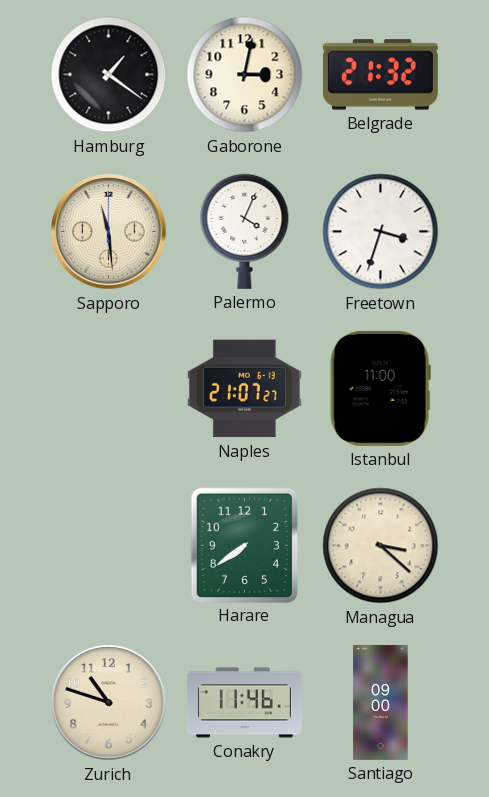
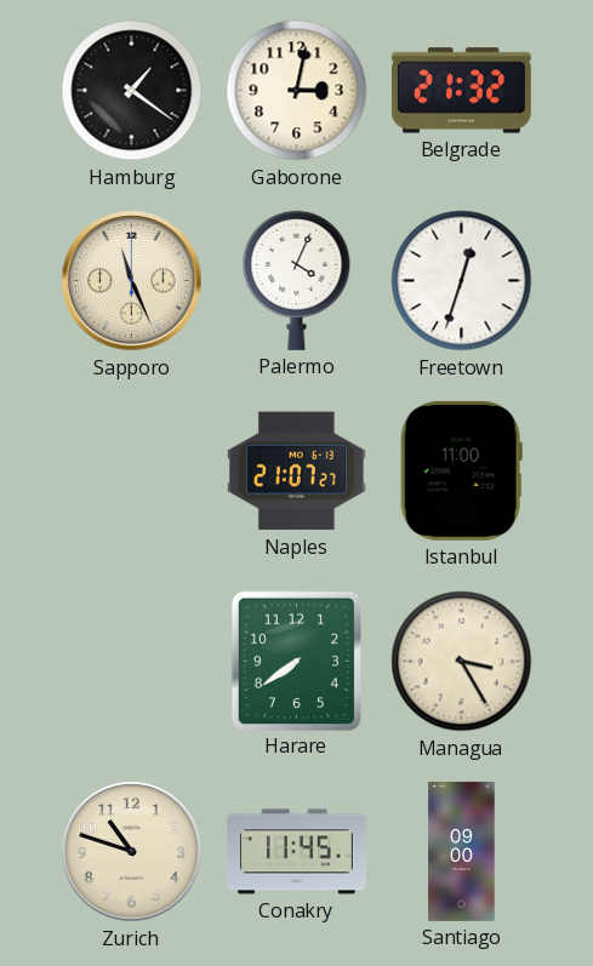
Sapporo: 11:29 -> 11:26
Freetown: 3:33 -> 12:33
Managua: 3:22 -> 3:25
Conakry: 11:46 -> 11:45
